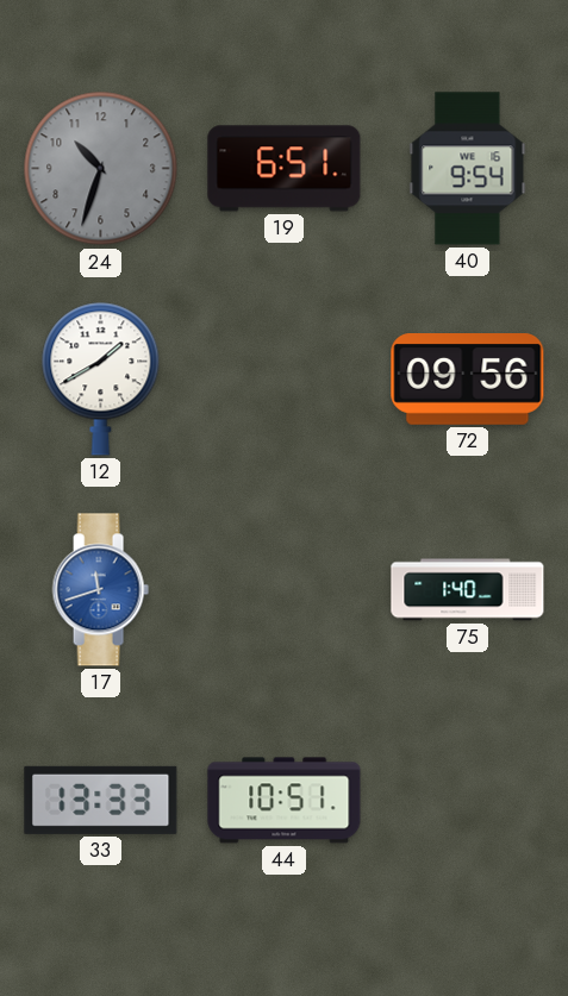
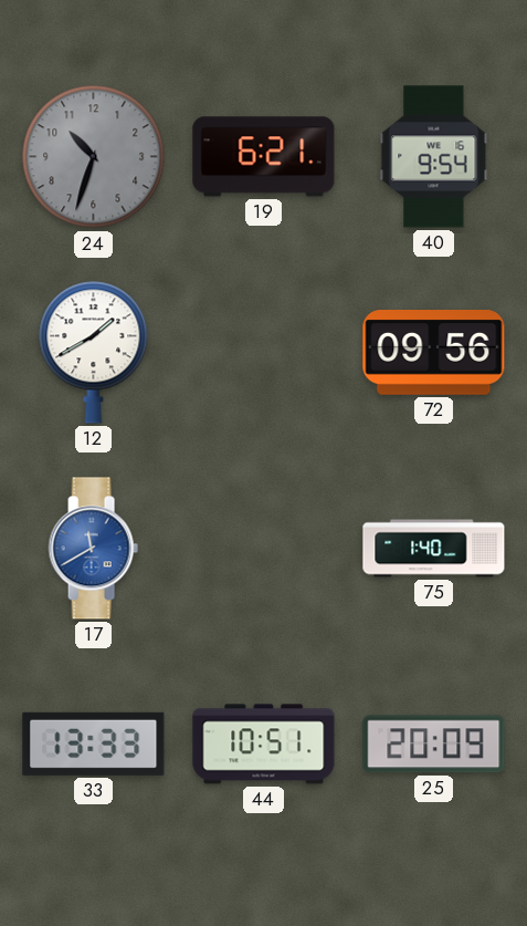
19: 6:51 -> 6:21
17: 11:42 -> 11:40
25: none -> 20:09
